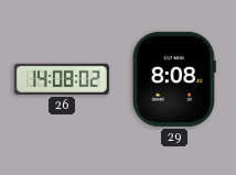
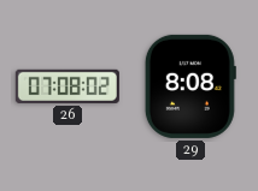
26: 14:08 -> 07:08
